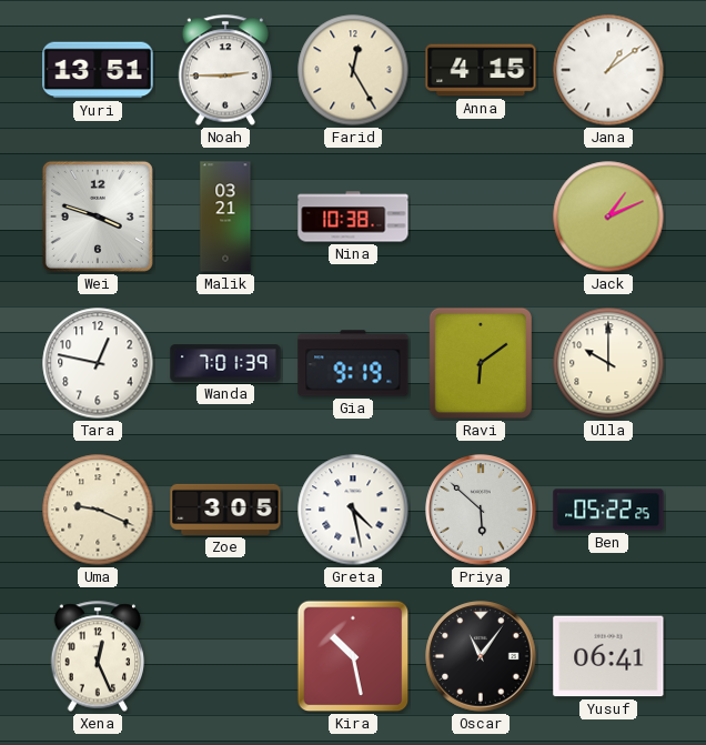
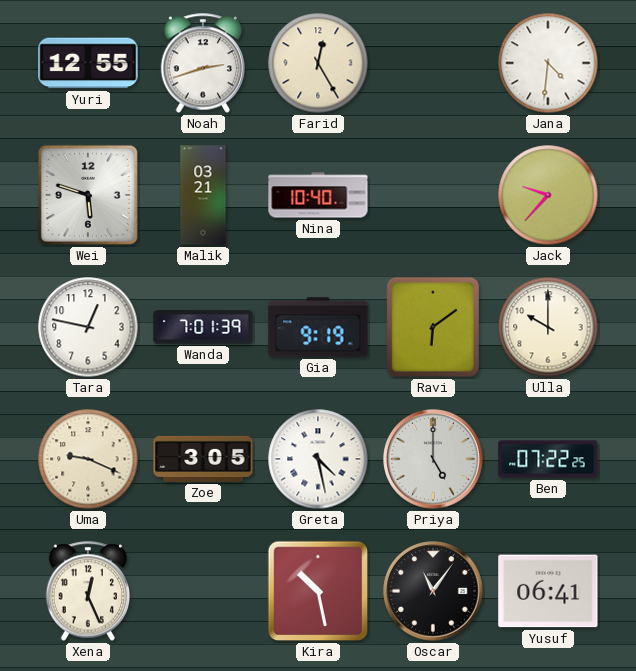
Yuri: 13:51 -> 12:55
Noah: 2:45 -> 2:42
Anna: 4:15 -> none
Jana: 1:09 -> 4:31
Wei: 3:48 -> 5:48
Nina: 10:38 -> 10:40
Jack: 1:11 -> 9:37
Priya: 5:52 -> 5:00
Ben: 05:22 -> 07:22
